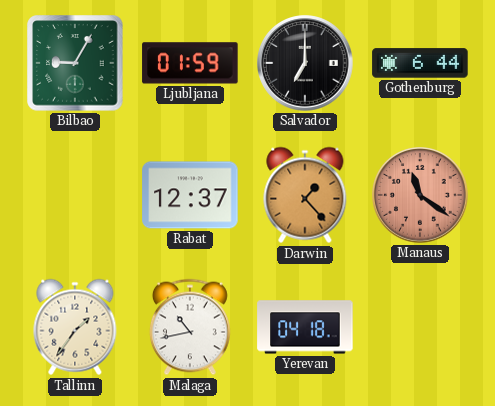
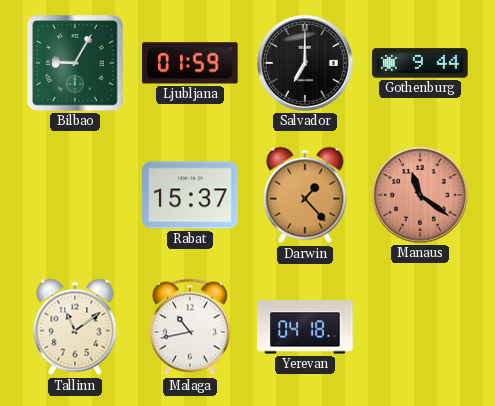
Gothenburg: 6:44 -> 9:44
Rabat: 12:37 -> 15:37
Tallinn: 1:36 -> 11:09
